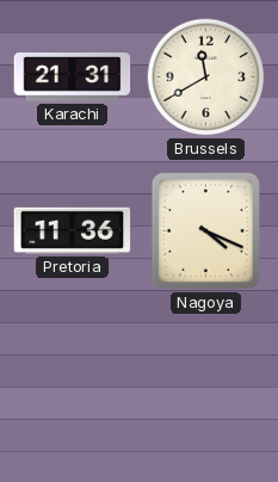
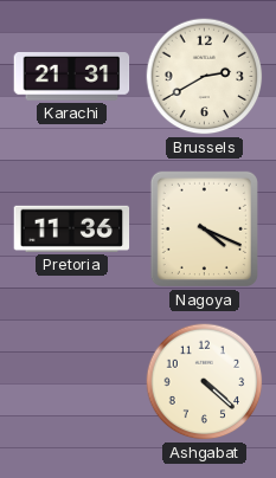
Brussels: 11:40 -> 2:40
Ashgabat: none -> 4:22
